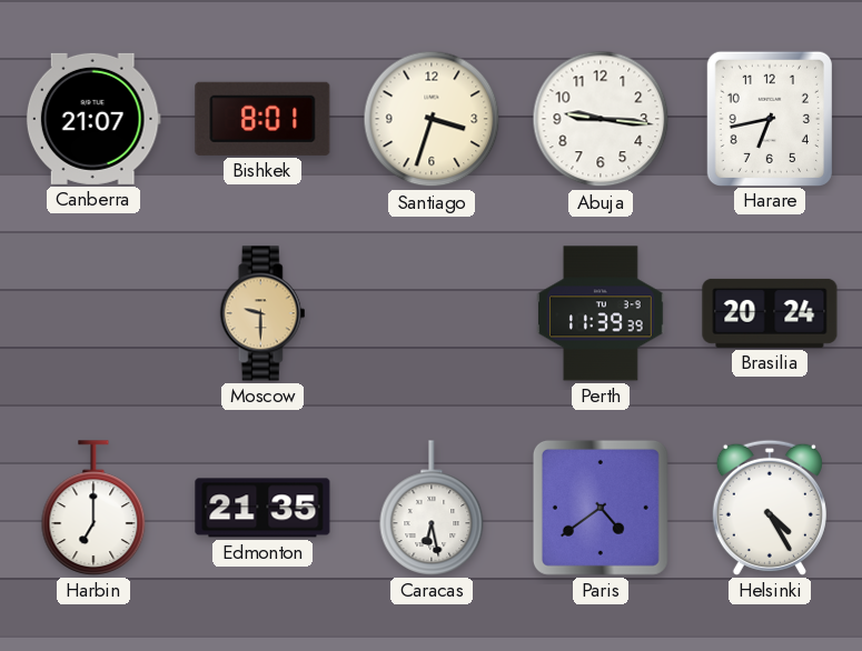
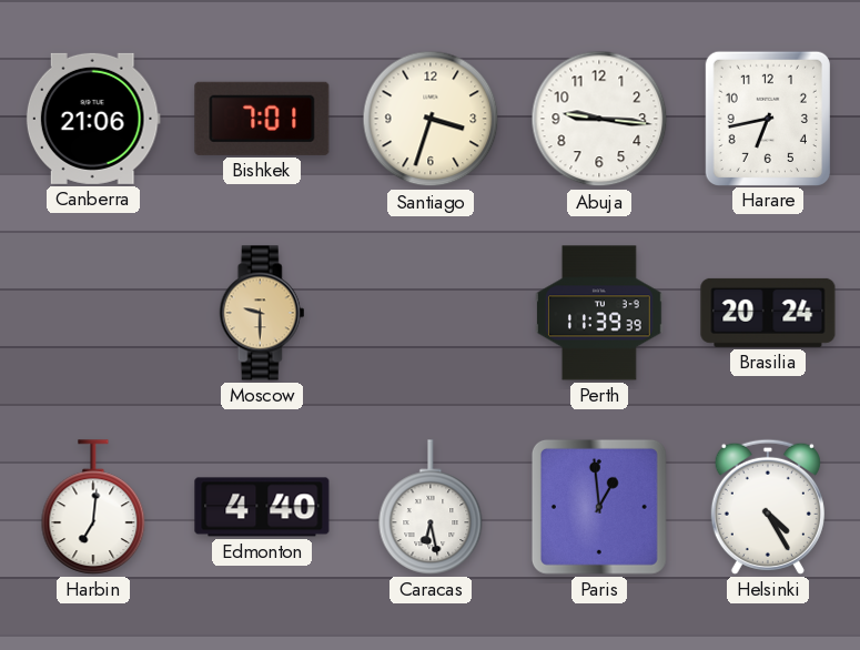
Canberra: 21:07 -> 21:06
Bishkek: 8:01 -> 7:01
Harbin: 7:00 -> 7:01
Edmonton: 21:35 -> 4:40
Paris: 4:39 -> 12:59
